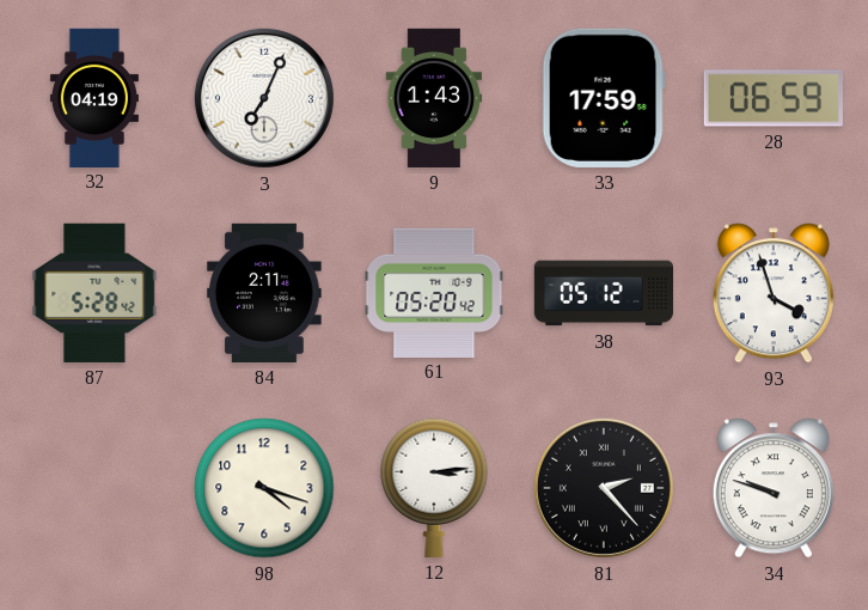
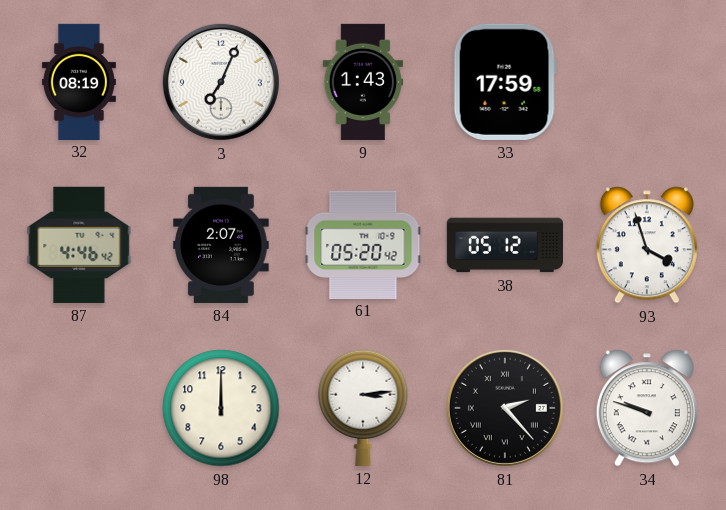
32: 04:19 -> 08:19
28: 06:59 -> none
87: 5:28 -> 4:46
84: 2:11 -> 2:07
98: 4:18 -> 12:00
